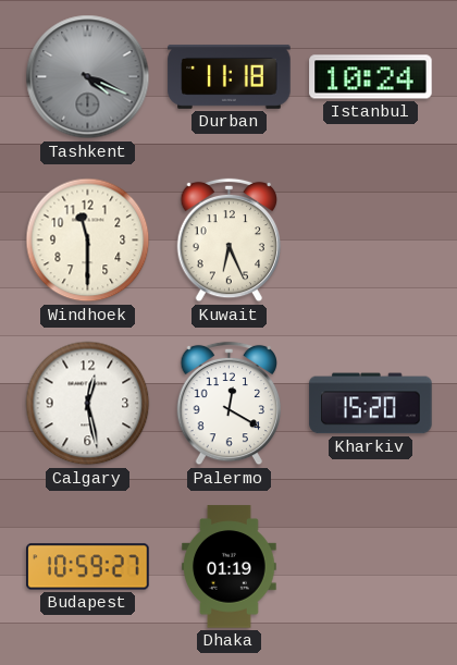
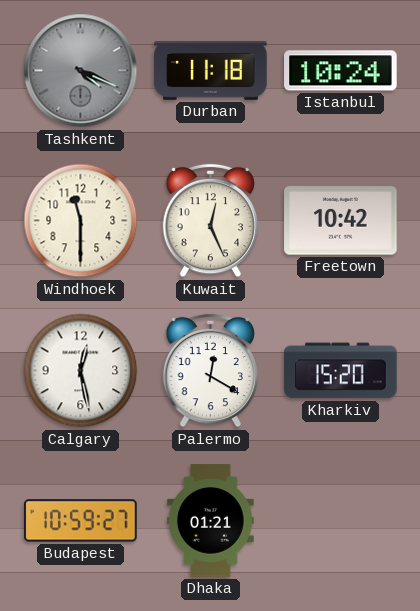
Kuwait: 6:26 -> 12:26
Freetown: none -> 10:42
Dhaka: 01:19 -> 01:21
